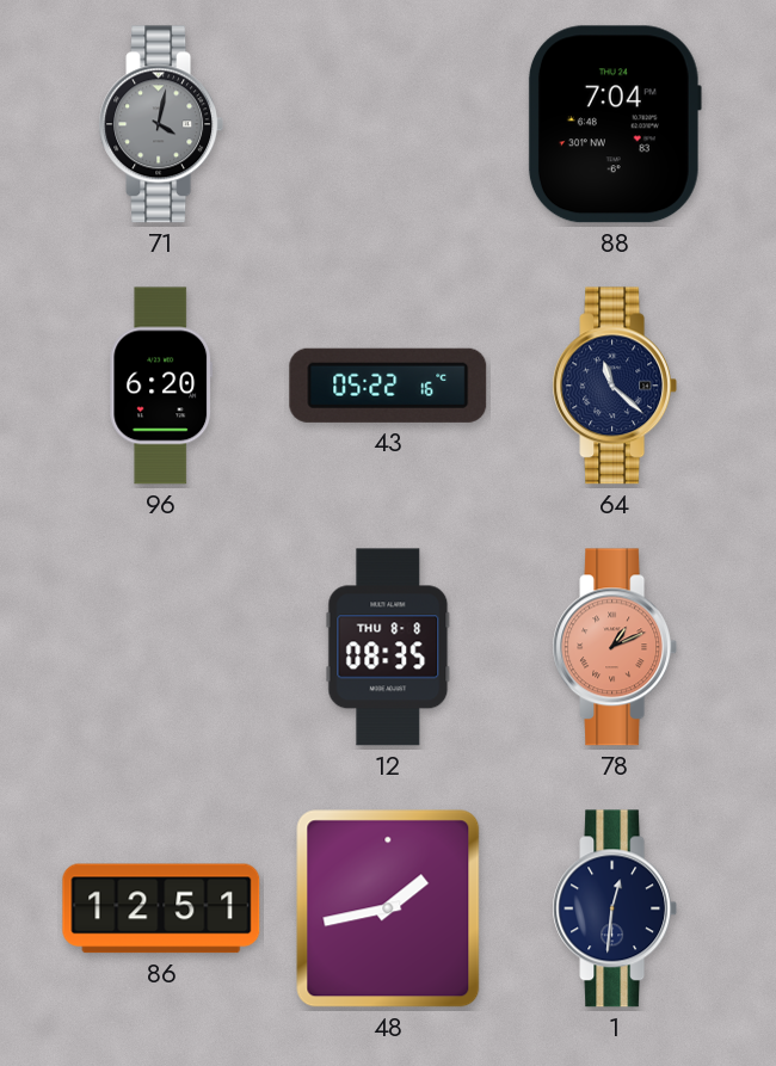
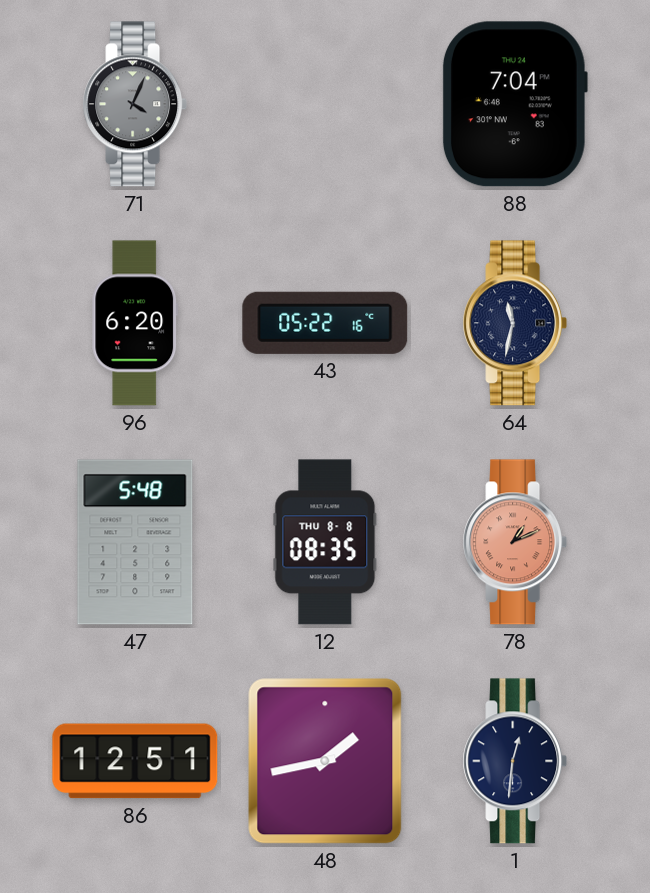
71: 4:02 -> 4:04
64: 11:22 -> 11:32
47: none -> 5:48
